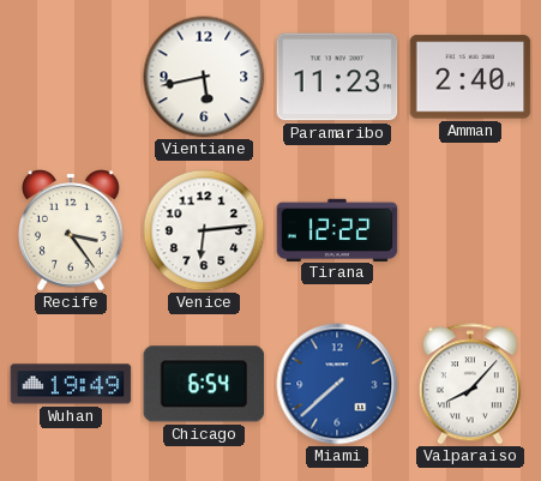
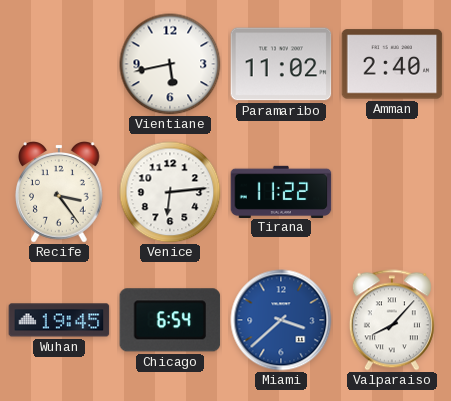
Paramaribo: 11:23 -> 11:02
Tirana: 12:22 -> 11:22
Wuhan: 19:49 -> 19:45
Miami: 7:38 -> 3:38
